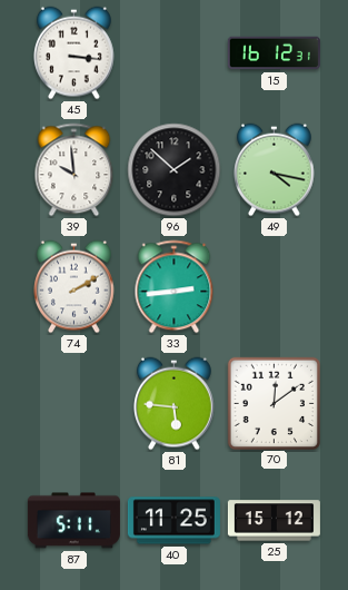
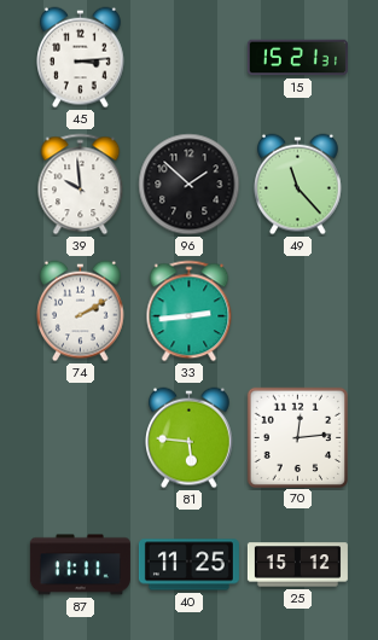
45: 3:16 -> 3:14
15: 16:12 -> 15:21
49: 4:17 -> 11:23
70: 12:09 -> 12:14
87: 5:11 -> 11:11
